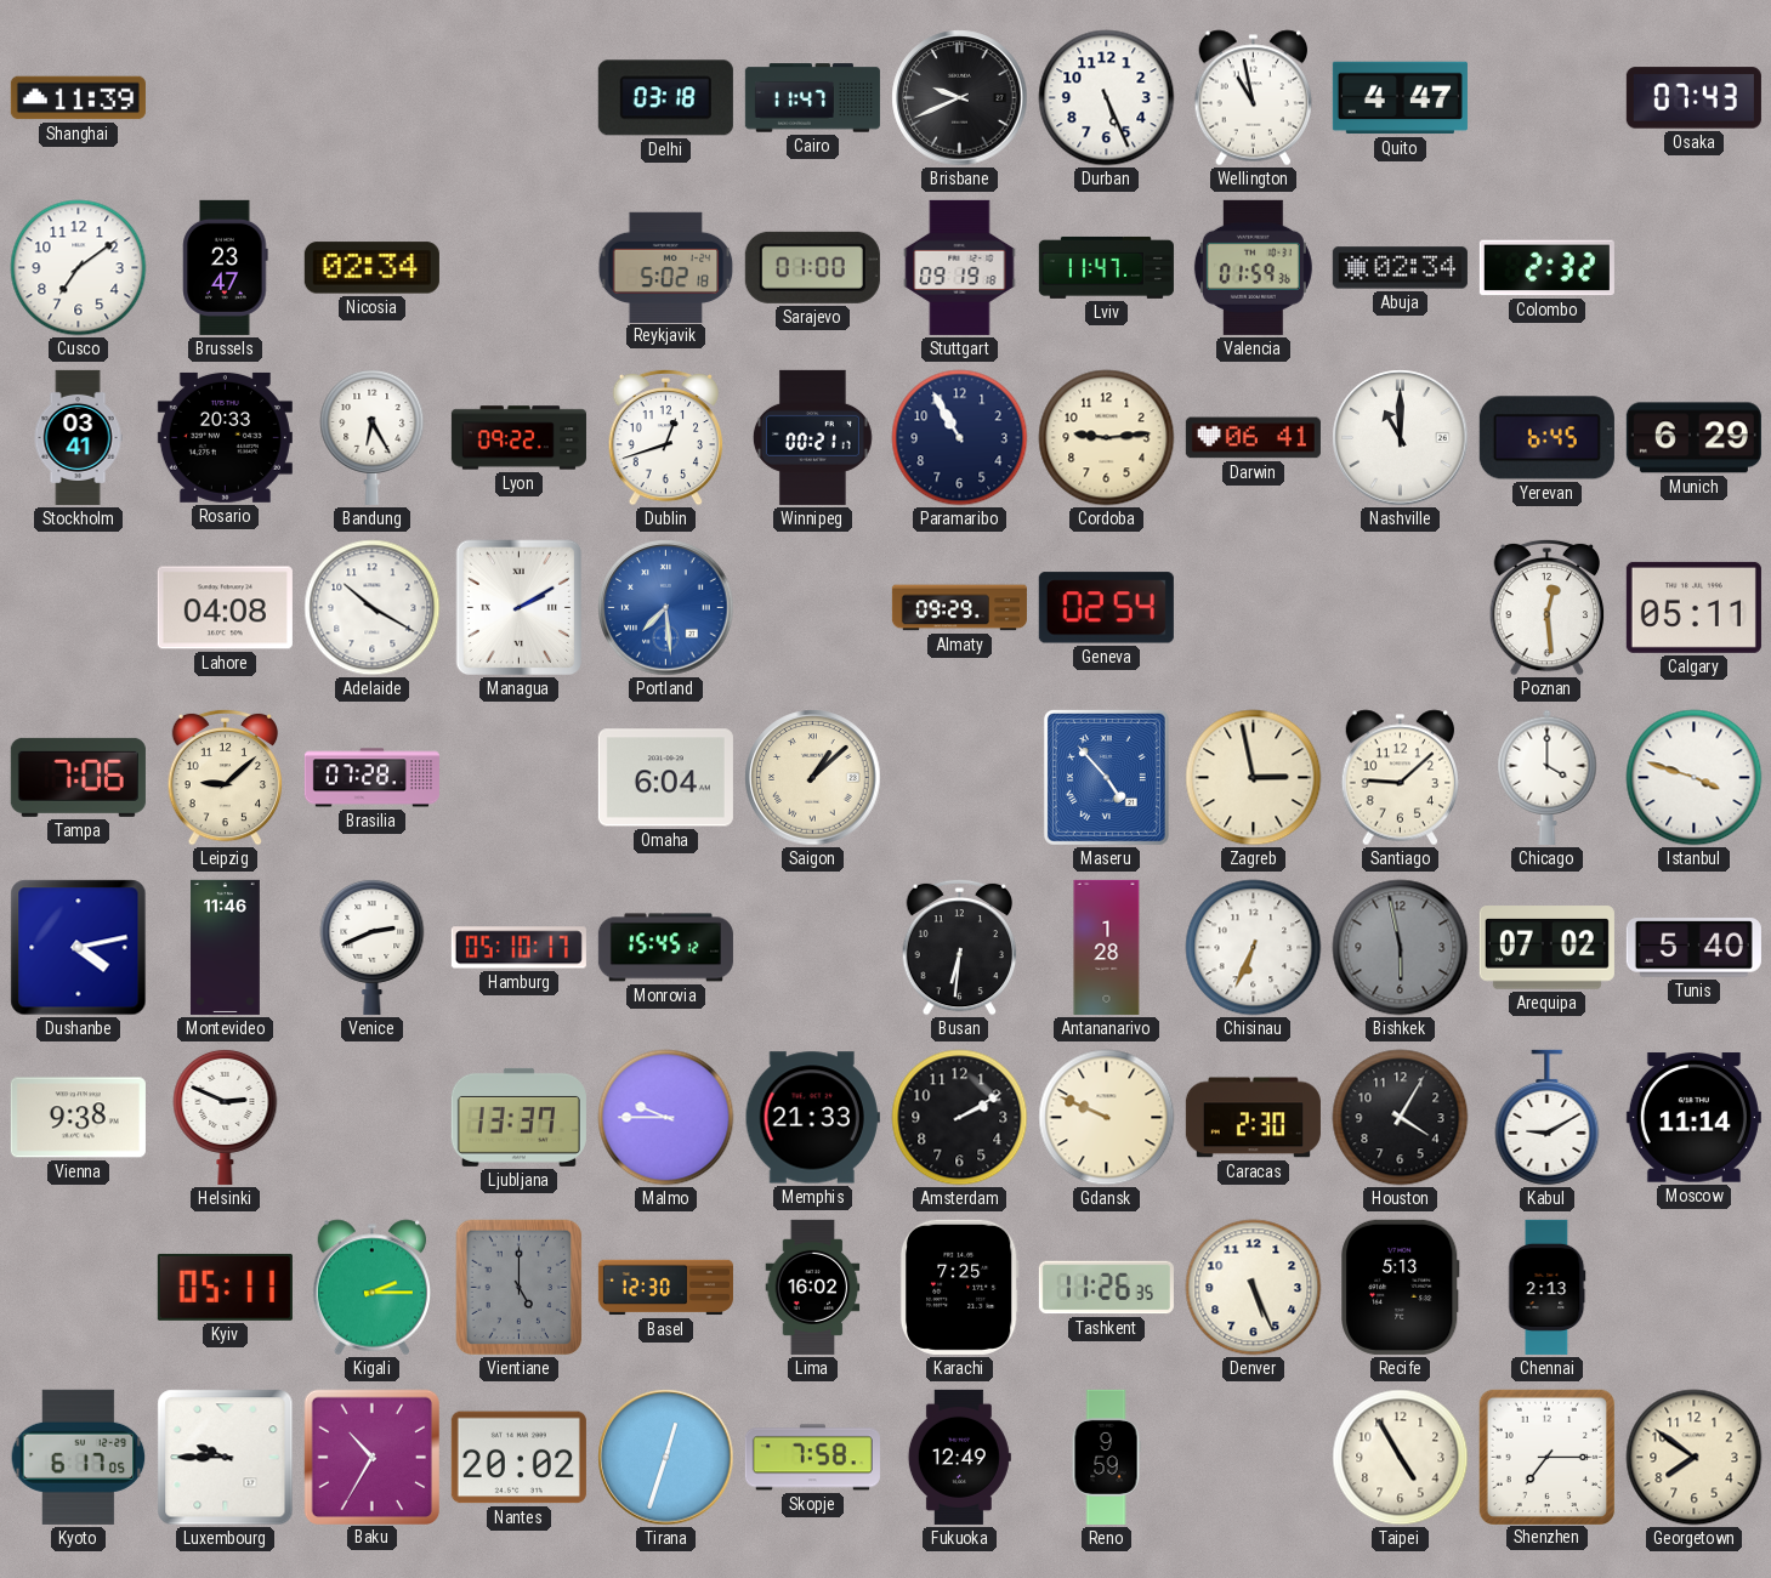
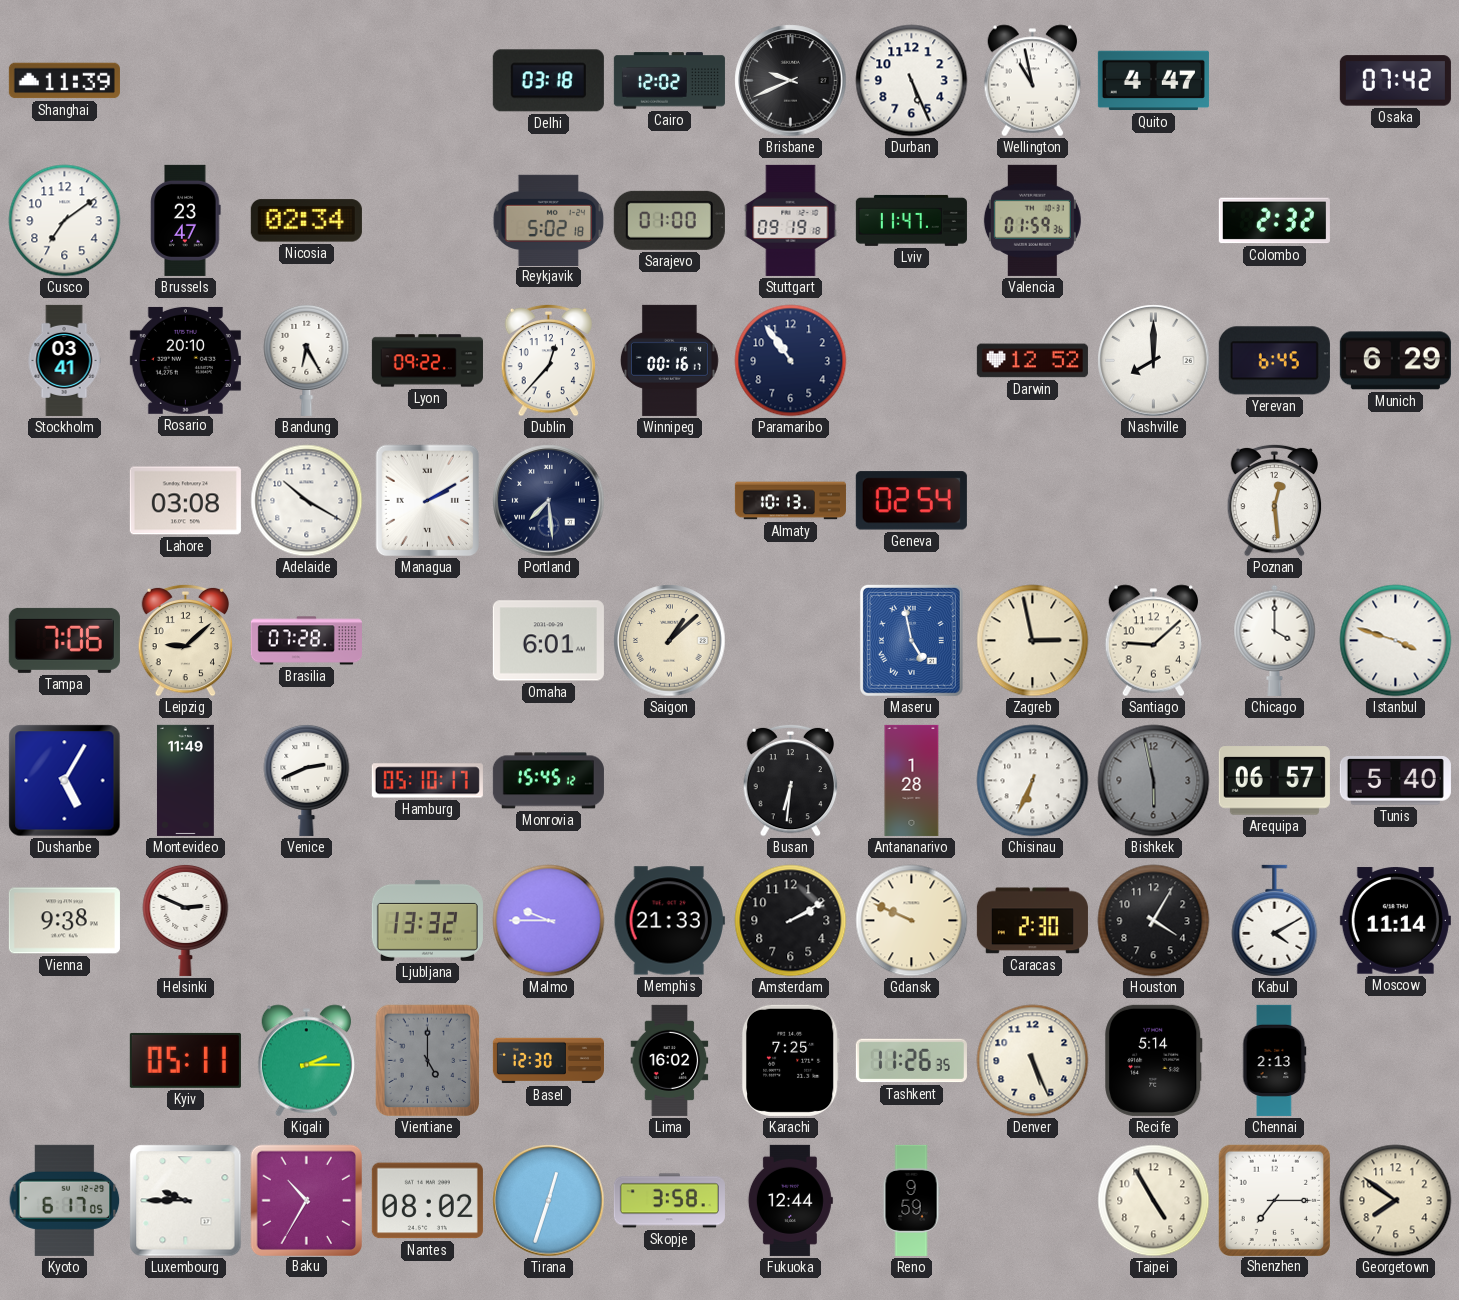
Cairo: 11:47 -> 12:02
Osaka: 07:43 -> 07:42
Abuja: 02:34 -> none
Rosario: 20:33 -> 20:10
Dublin: 12:42 -> 12:37
Winnipeg: 00:21 -> 00:16
Paramaribo: 10:55 -> 10:54
Cordoba: 9:14 -> none
Darwin: 06:41 -> 12:52
Nashville: 11:00 -> 8:00
Lahore: 04:08 -> 03:08
Portland dial: blue -> navy
Almaty: 09:29 -> 10:13
Calgary: 05:11 -> none
Omaha: 6:04 -> 6:01
Maseru: 4:53 -> 4:58
Dushanbe: 4:13 -> 5:05
Montevideo: 11:46 -> 11:49
Arequipa: 07:02 -> 06:57
Ljubljana: 13:37 -> 13:32
Kabul: 9:10 -> 4:10
Recife: 5:13 -> 5:14
Nantes: 20:02 -> 08:02
Skopje: 7:58 -> 3:58
Fukuoka: 12:49 -> 12:44
